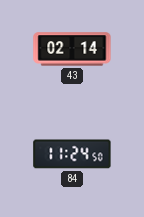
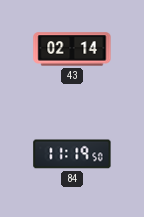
84: 11:24 -> 11:19
